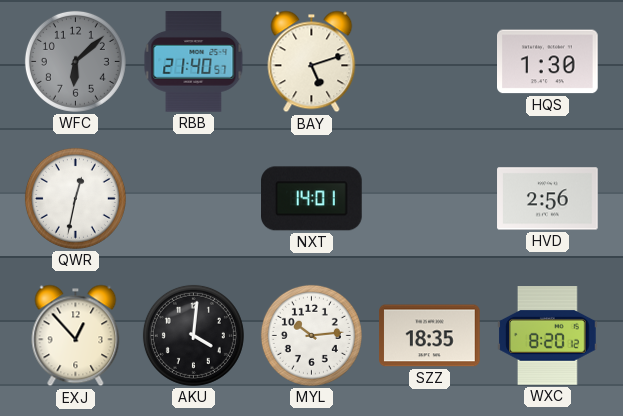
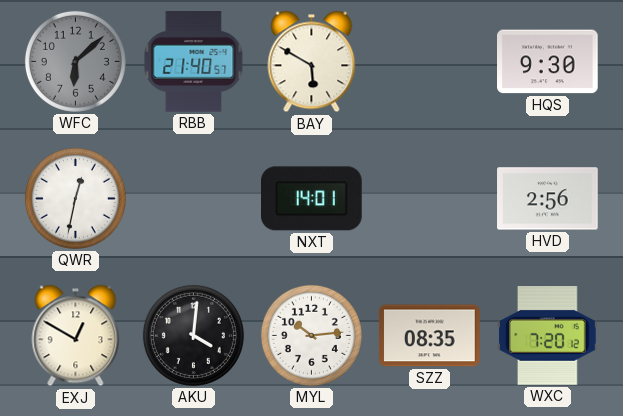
BAY: 5:12 -> 5:50
HQS: 1:30 -> 9:30
EXJ: 12:53 -> 12:50
SZZ: 18:35 -> 08:35
WXC: 8:20 -> 7:20
